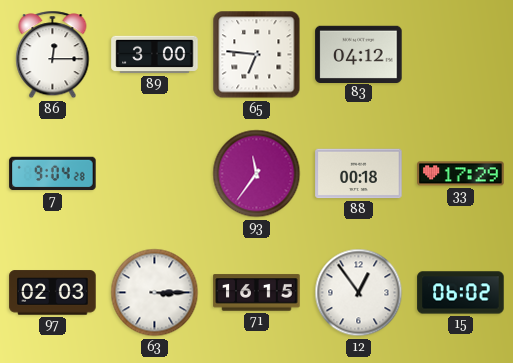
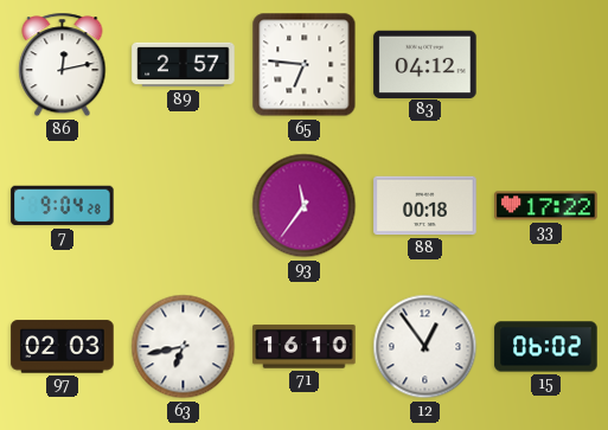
86: 12:15 -> 12:13
89: 3:00 -> 2:57
33: 17:29 -> 17:22
63: 3:15 -> 6:43
71: 16:15 -> 16:10
